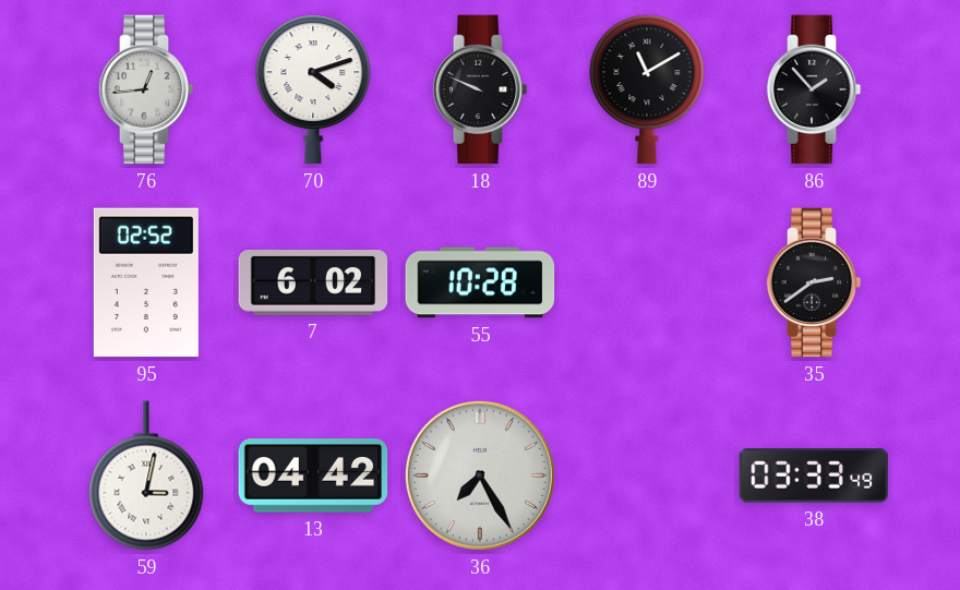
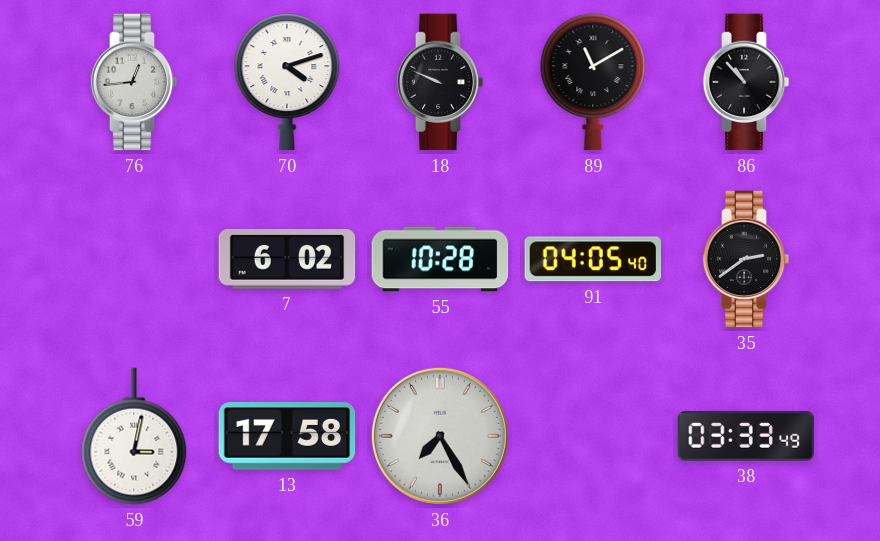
86: 1:53 -> 10:53
95: 02:52 -> none
91: none -> 04:05
13: 04:42 -> 17:58
